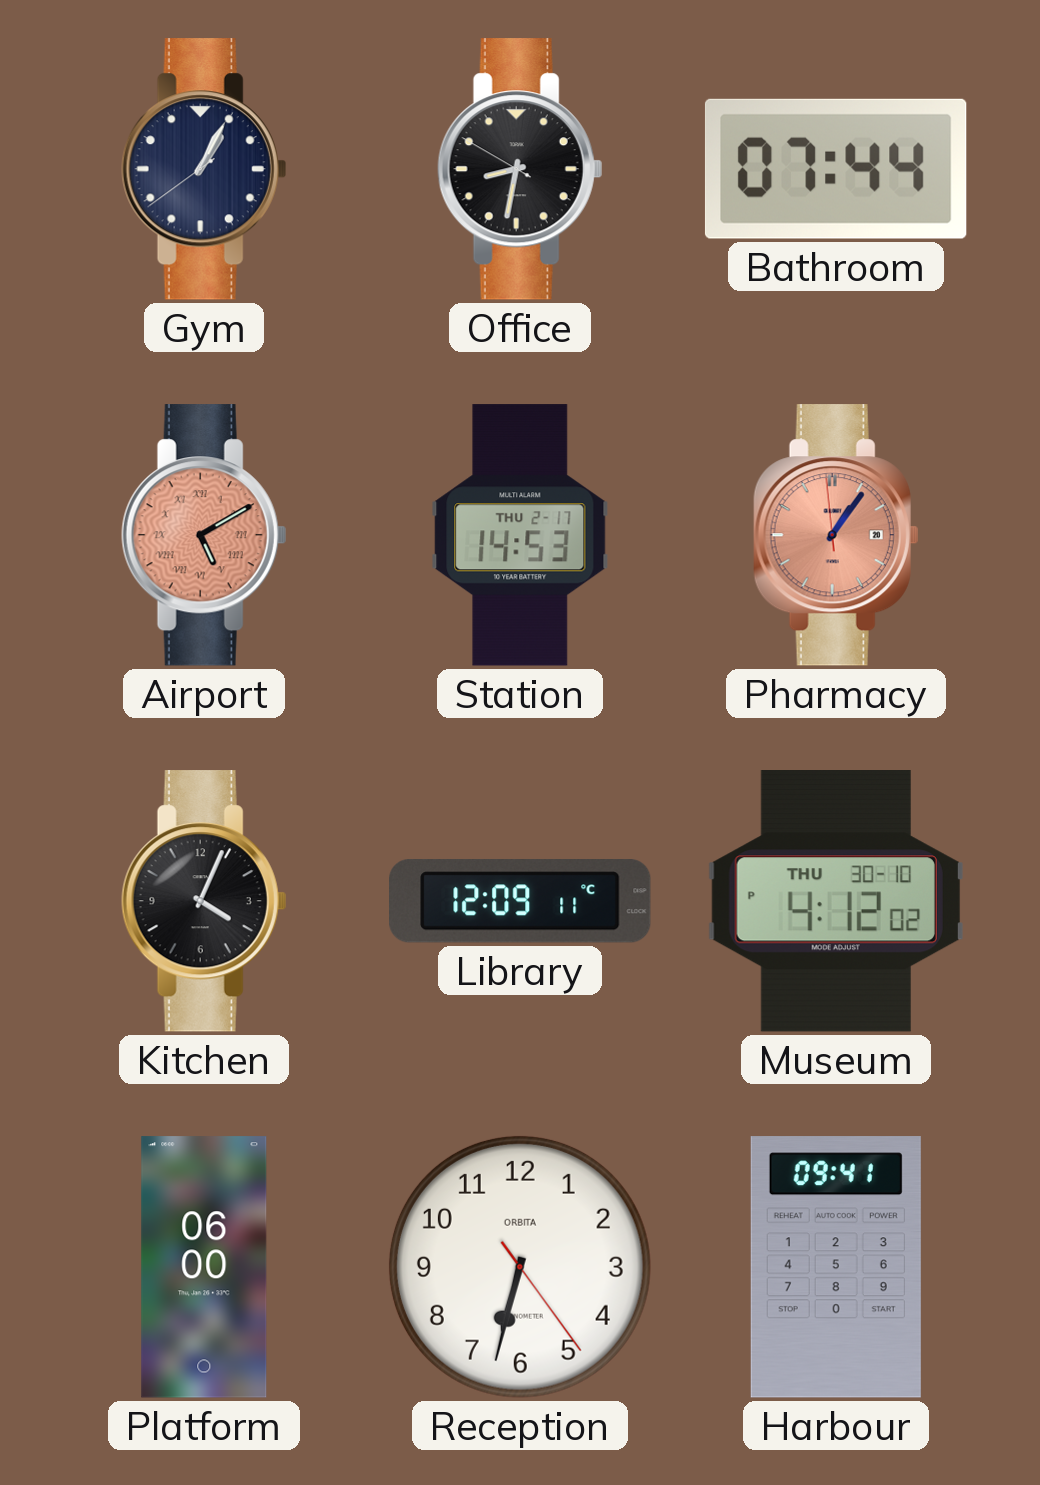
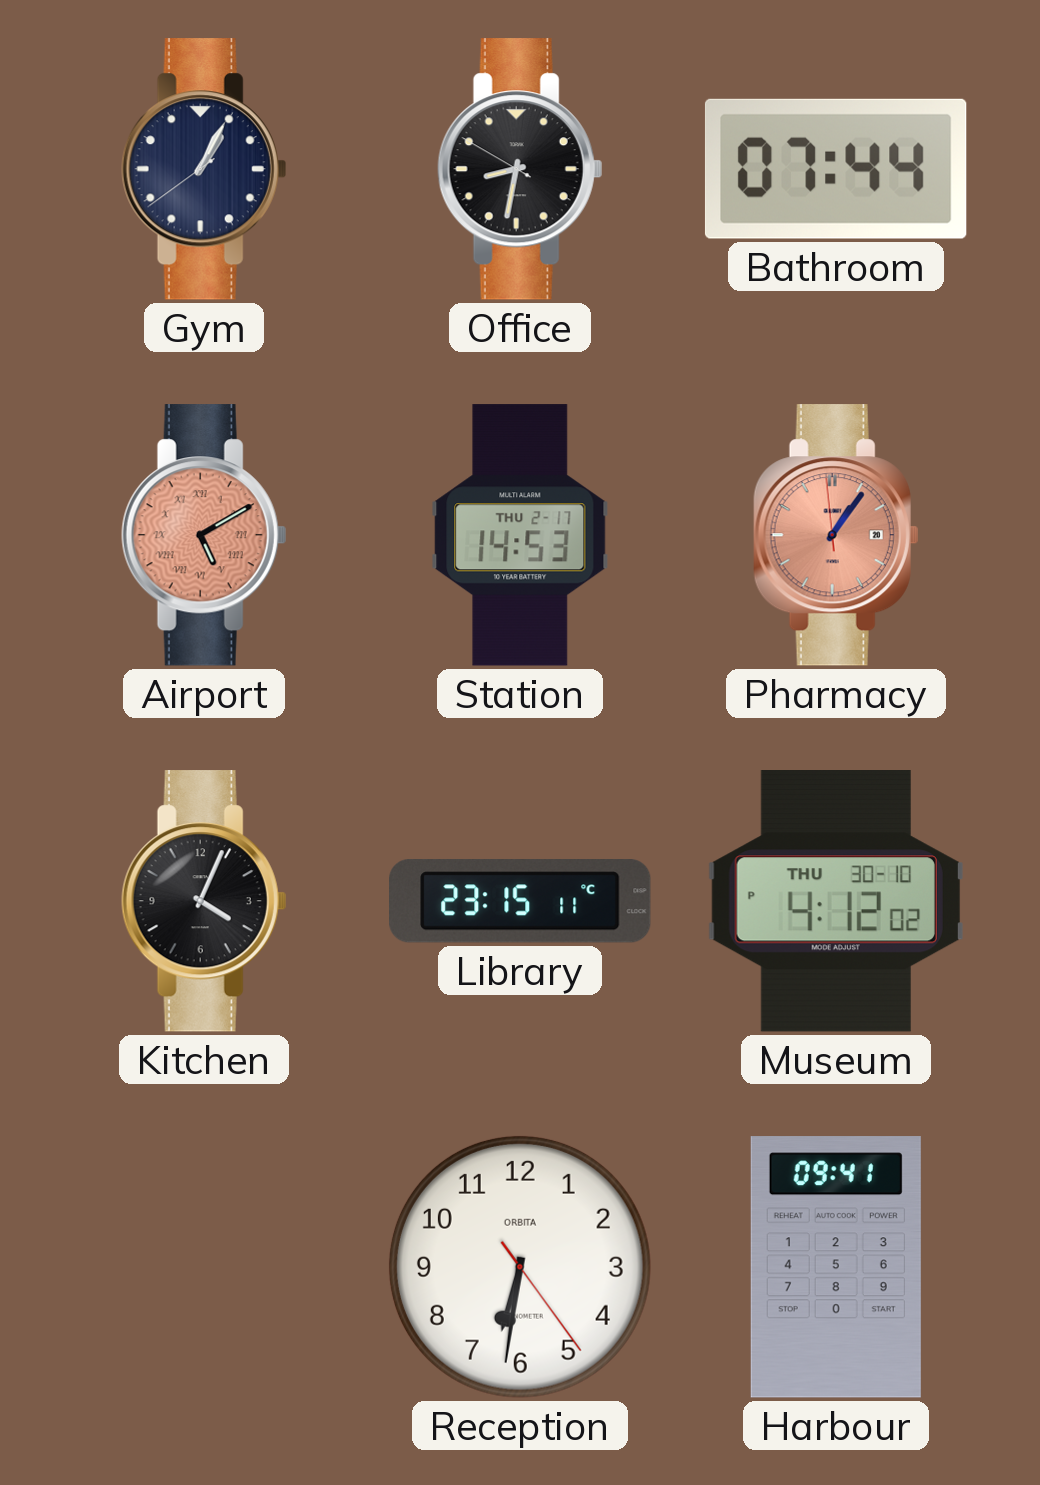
Library: 12:09 -> 23:15
Platform: 06:00 -> none
Reception: 6:32 -> 6:31
